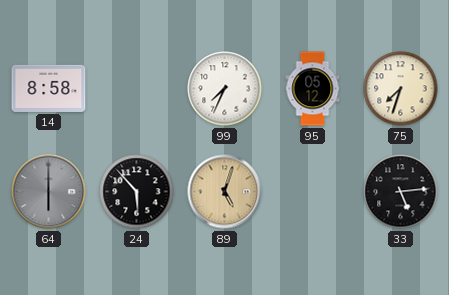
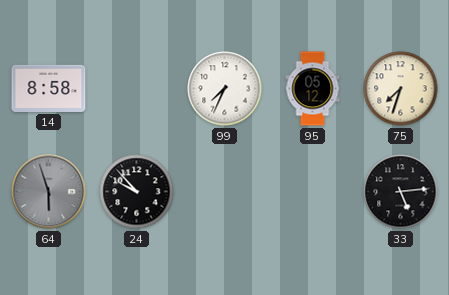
64: 6:00 -> 5:57
24: 5:53 -> 9:53
89: 5:03 -> none
